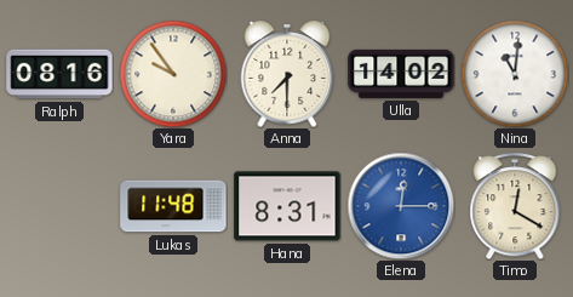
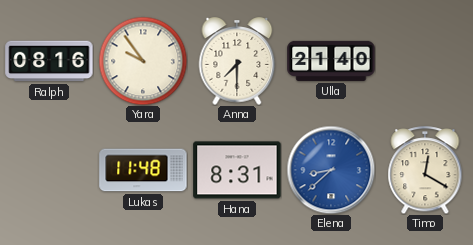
Ulla: 14:02 -> 21:40
Nina: 11:01 -> none
Elena: 12:15 -> 8:38
